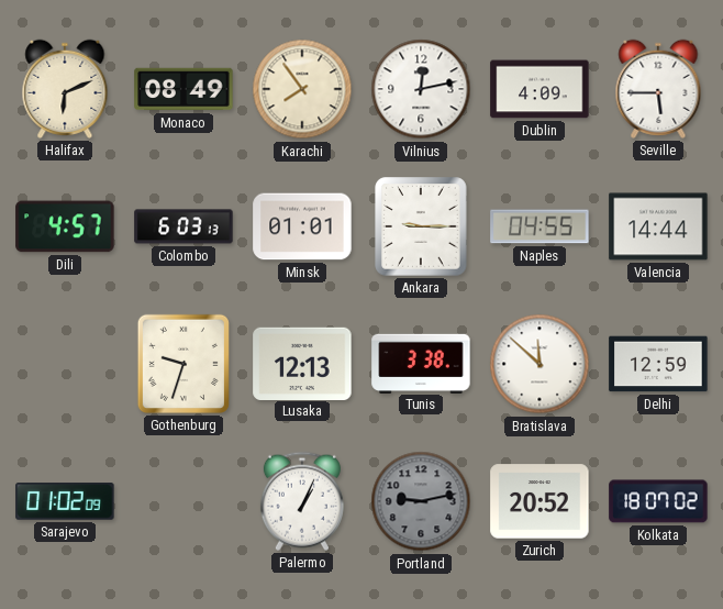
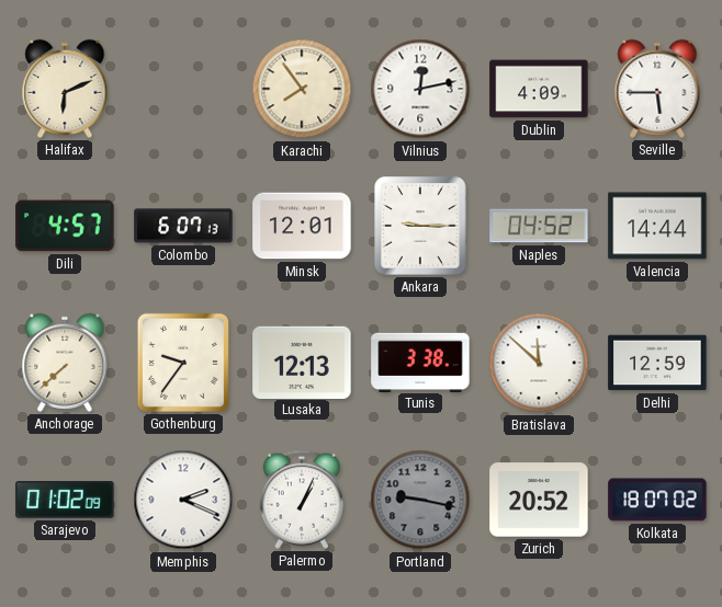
Monaco: 08:49 -> none
Colombo: 6:03 -> 6:07
Minsk: 01:01 -> 12:01
Naples: 04:55 -> 04:52
Anchorage: none -> 7:38
Gothenburg: 9:33 -> 9:36
Memphis: none -> 2:19
Portland: 9:13 -> 9:17
